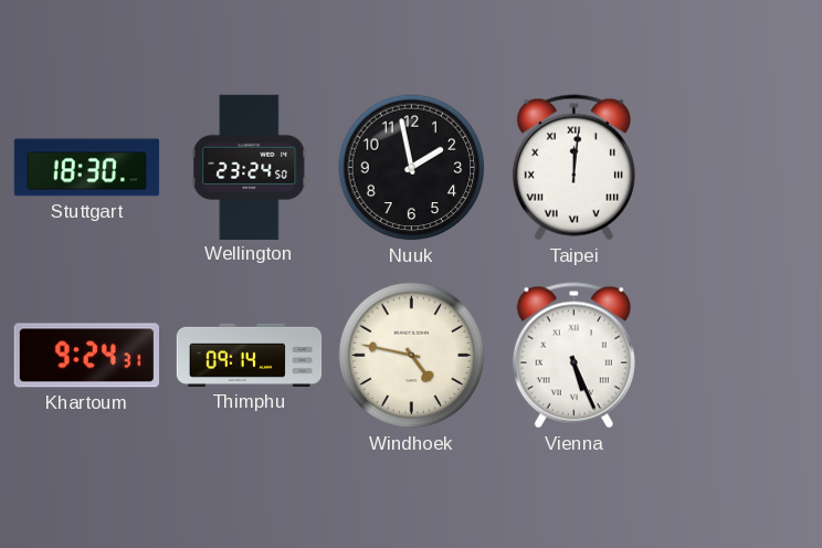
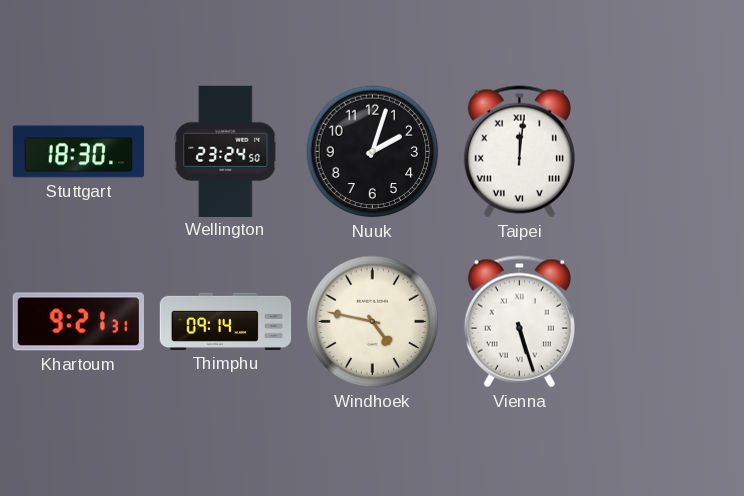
Nuuk: 1:58 -> 2:03
Khartoum: 9:24 -> 9:21
Vienna: 5:26 -> 5:27
